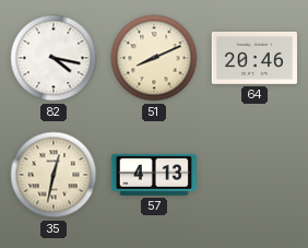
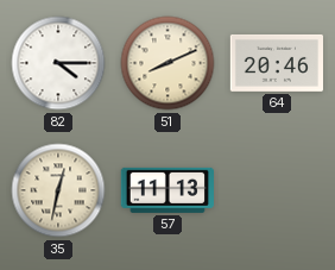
82: 4:17 -> 4:15
57: 4:13 -> 11:13
